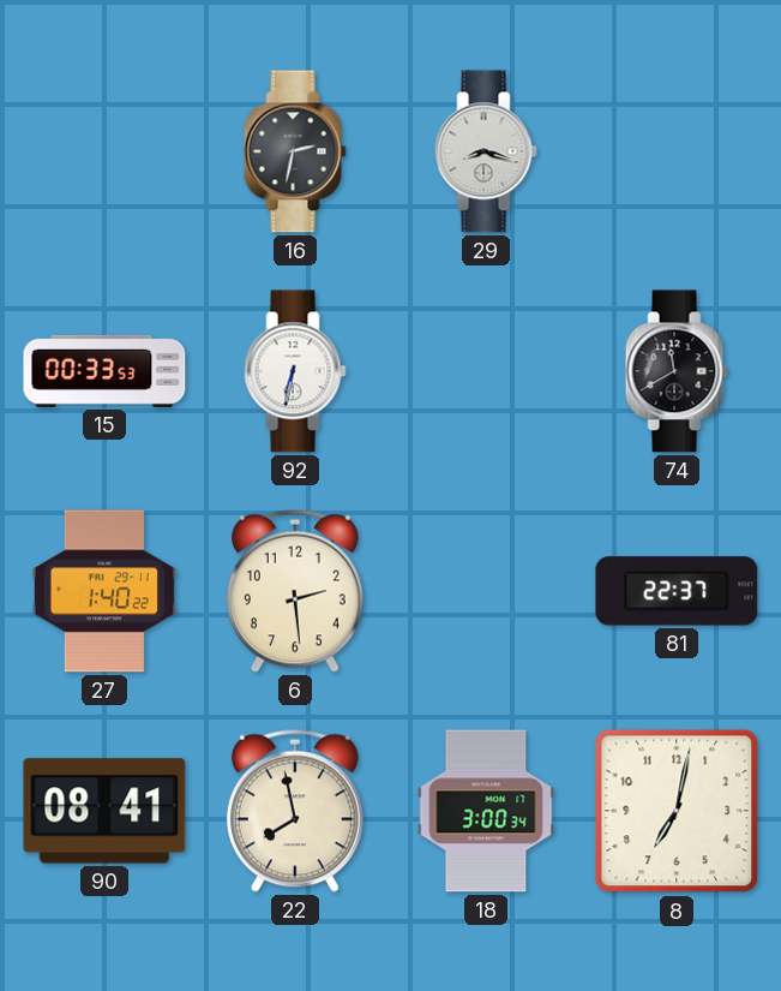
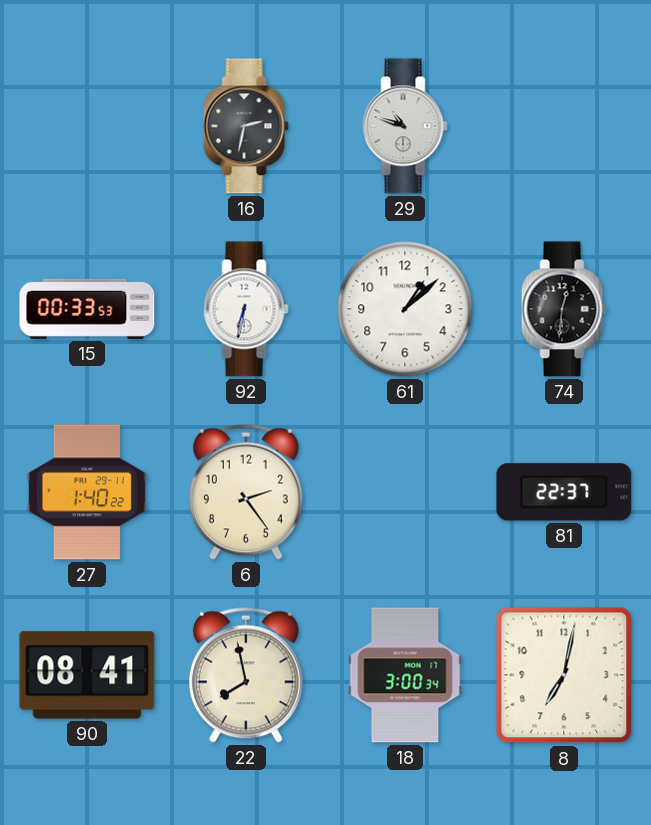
29: 8:18 -> 10:48
61: none -> 1:08
74: 11:40 -> 12:31
6: 2:29 -> 2:24
